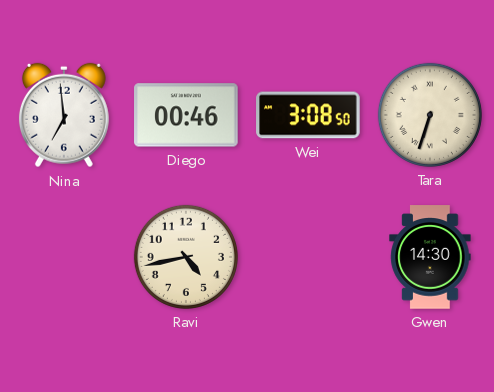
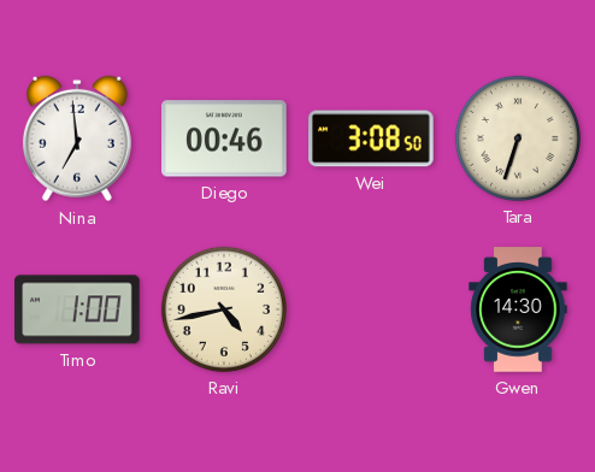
Timo: none -> 1:00
